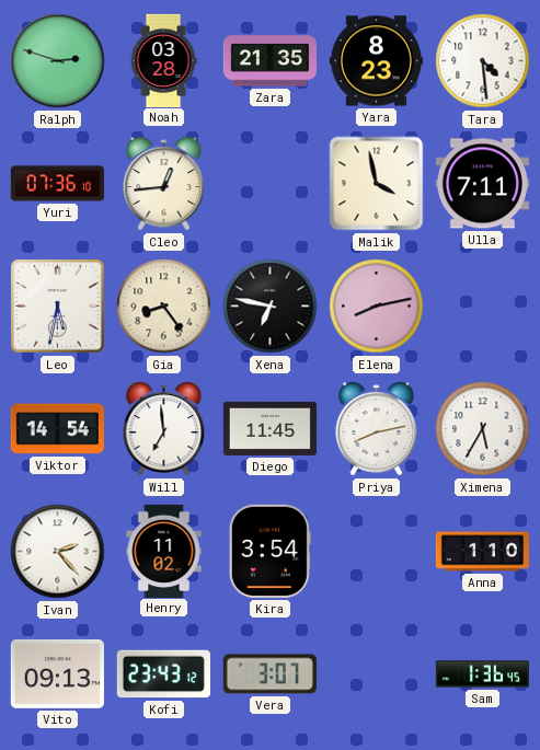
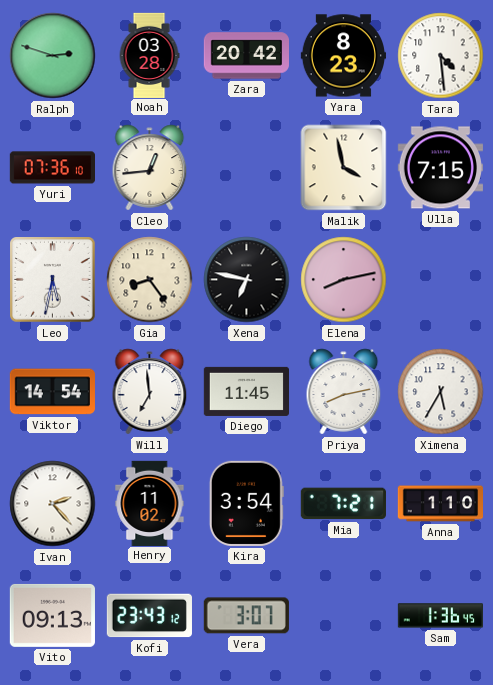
Zara: 21:35 -> 20:42
Ulla: 7:11 -> 7:15
Mia: none -> 7:21
